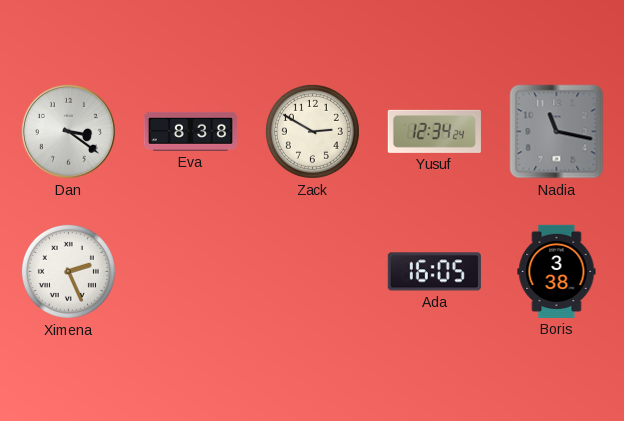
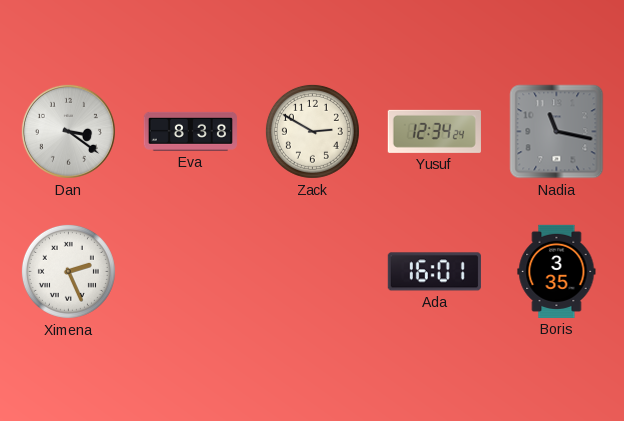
Ada: 16:05 -> 16:01
Boris: 3:38 -> 3:35
